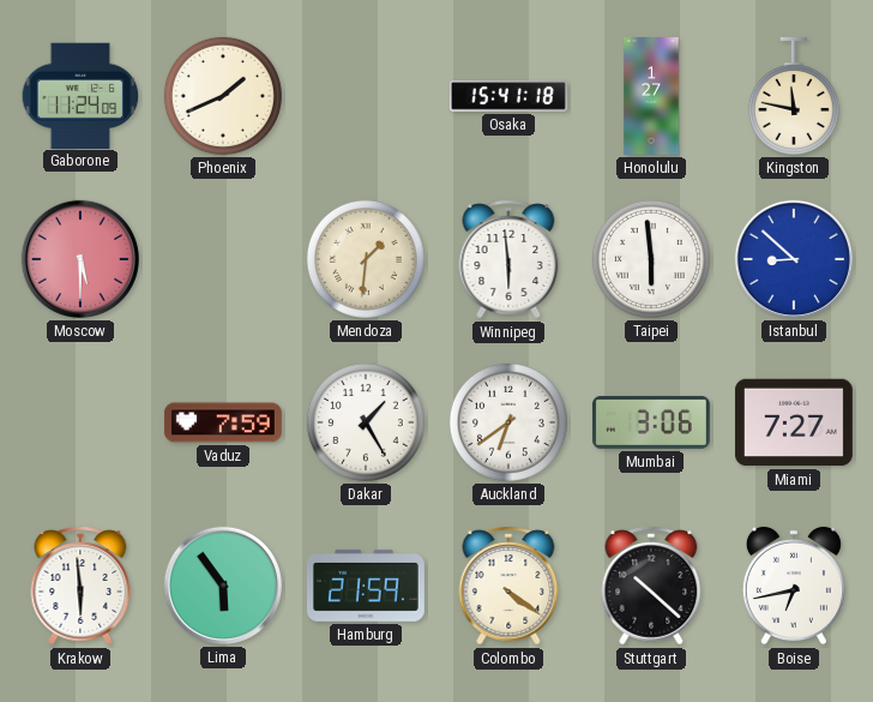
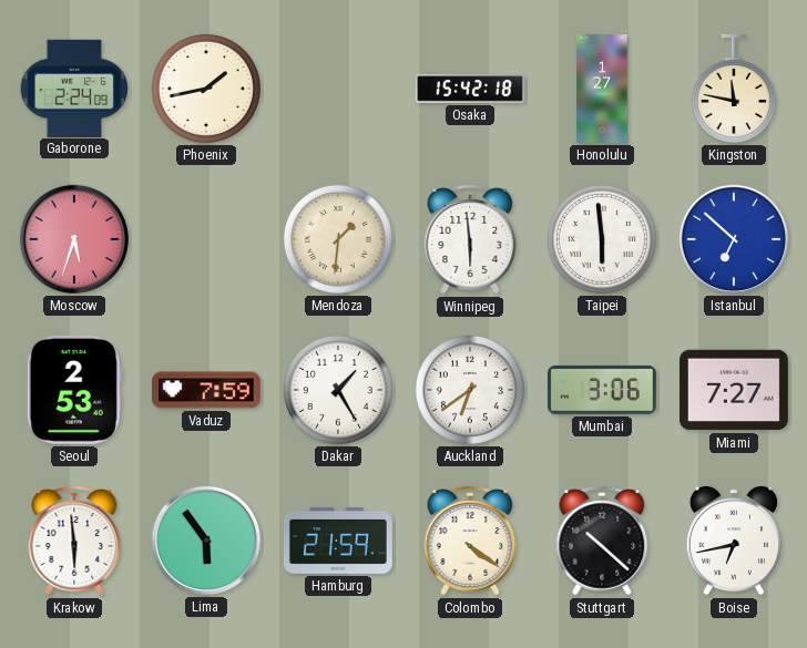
Gaborone: 11:24 -> 2:24
Phoenix: 1:41 -> 1:43
Osaka: 15:41 -> 15:42
Moscow: 5:30 -> 5:33
Istanbul: 8:52 -> 6:52
Seoul: none -> 2:53
